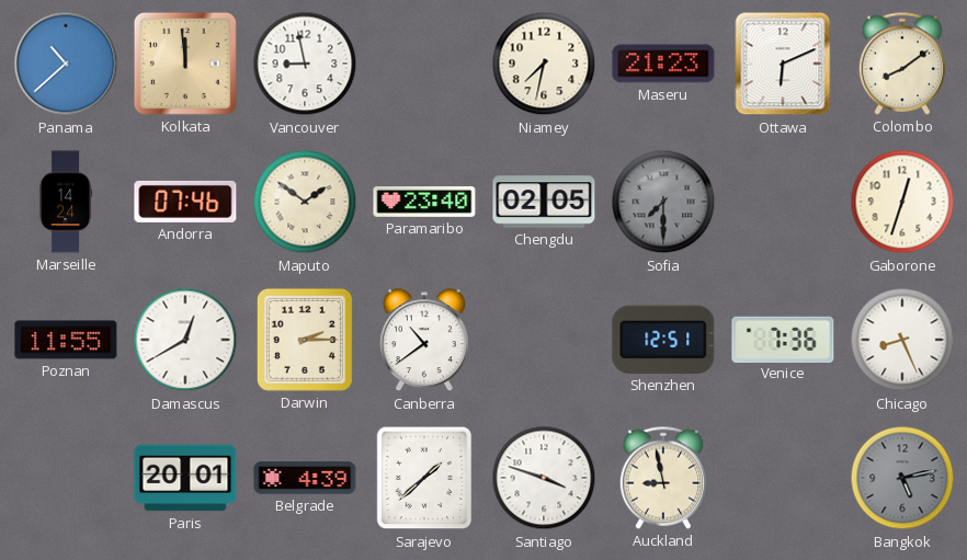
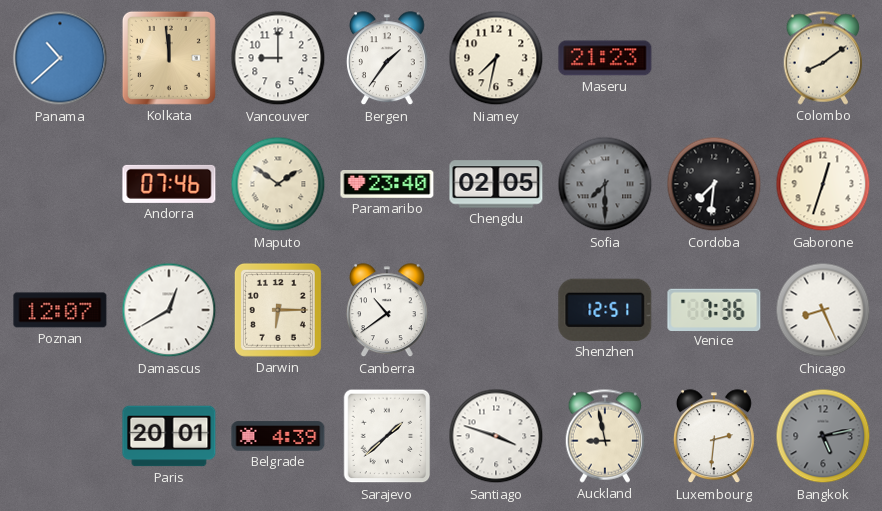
Vancouver: 8:58 -> 9:00
Bergen: none -> 1:36
Ottawa: 6:11 -> none
Marseille: 14:24 -> none
Cordoba: none -> 7:31
Poznan: 11:55 -> 12:07
Darwin: 2:15 -> 6:15
Luxembourg: none -> 2:31
